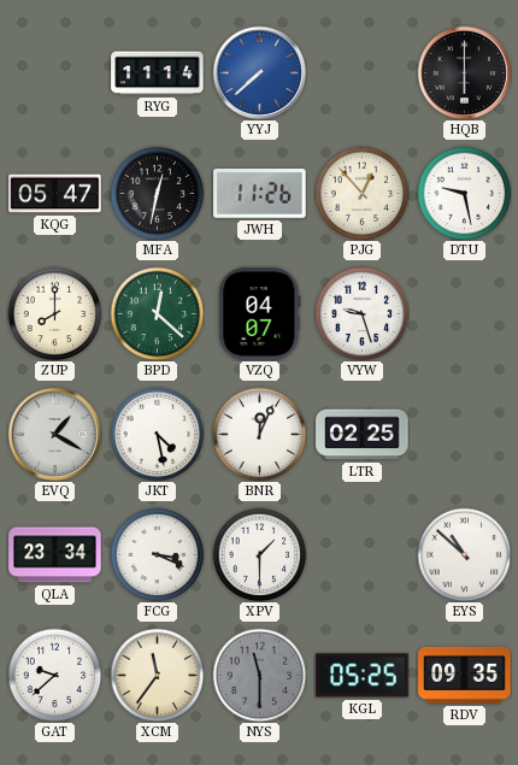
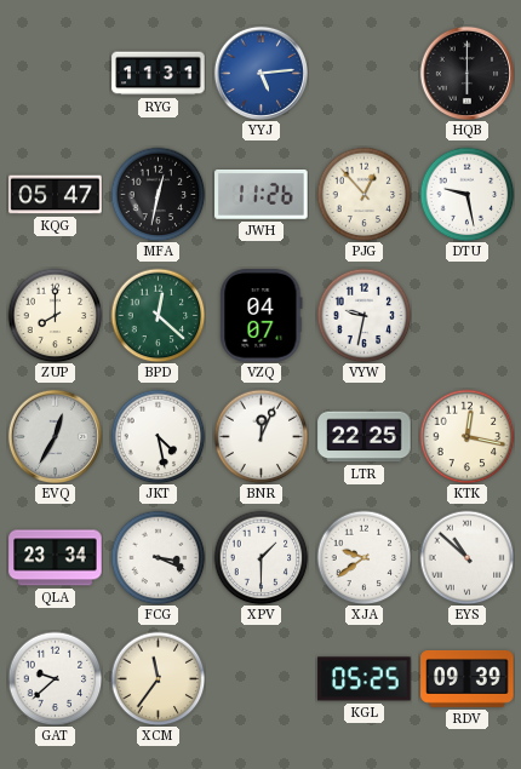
RYG: 11:14 -> 11:31
YYJ: 7:38 -> 5:14
VYW: 9:27 -> 9:32
EVQ: 1:20 -> 12:35
LTR: 02:25 -> 22:25
KTK: none -> 12:17
XJA: none -> 9:39
NYS: 11:30 -> none
RDV: 09:35 -> 09:39
